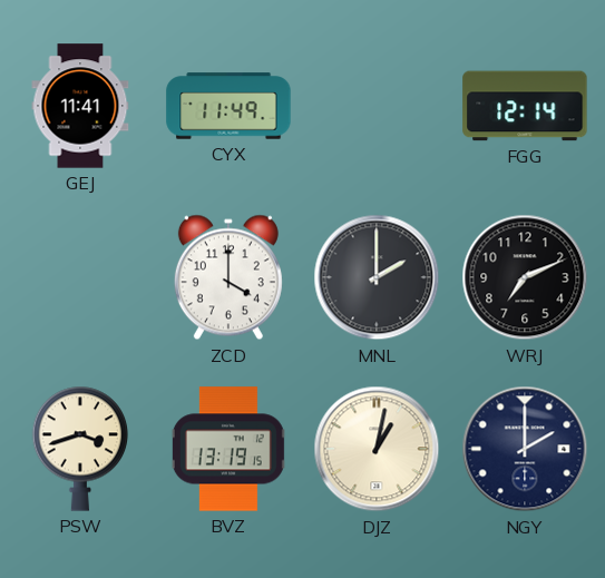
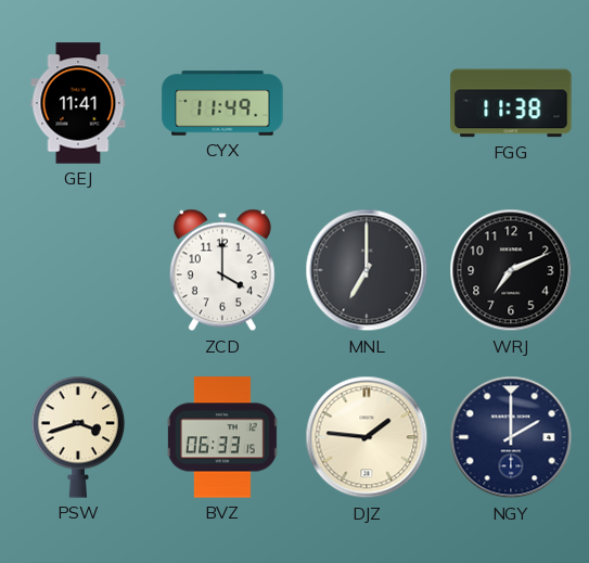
FGG: 12:14 -> 11:38
MNL: 2:00 -> 7:00
BVZ: 13:19 -> 06:33
DJZ: 1:02 -> 1:46
